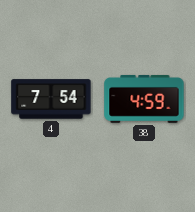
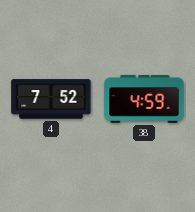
4: 7:54 -> 7:52
